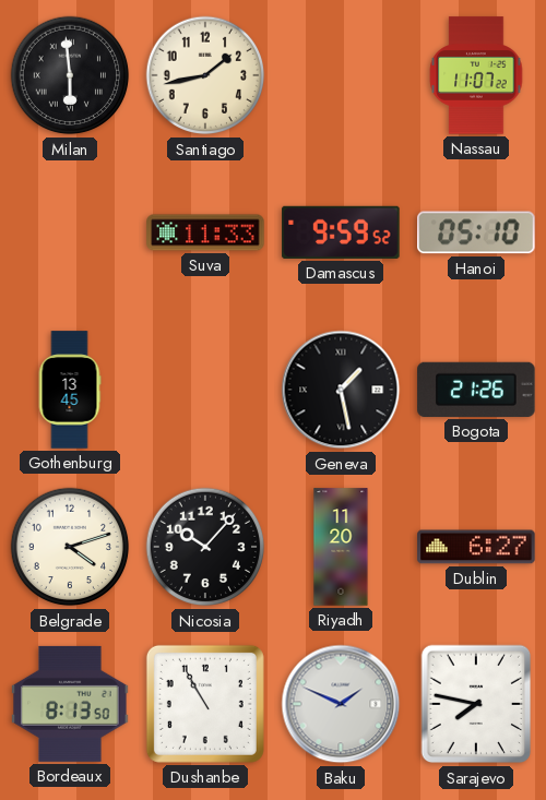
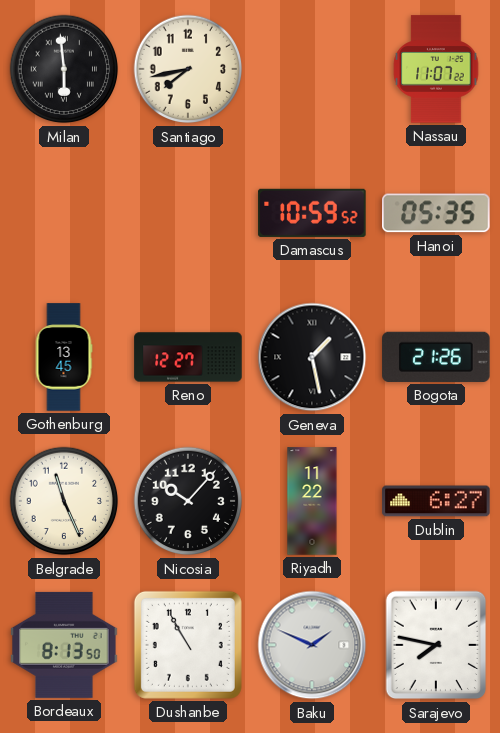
Santiago: 1:43 -> 7:43
Suva: 11:33 -> none
Damascus: 9:59 -> 10:59
Hanoi: 05:10 -> 05:35
Reno: none -> 12:27
Belgrade: 4:12 -> 11:26
Riyadh: 11:20 -> 11:22
